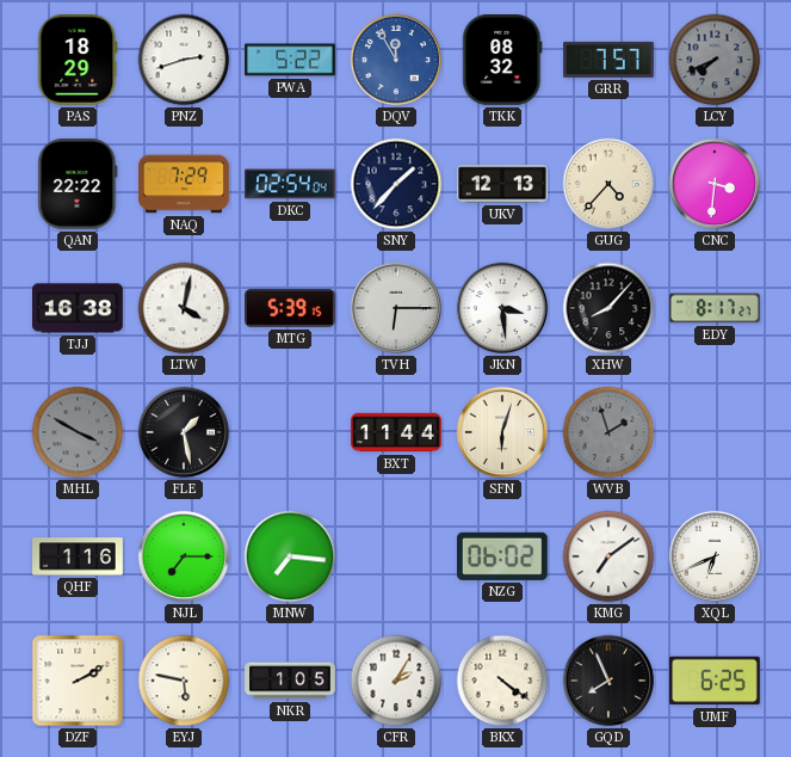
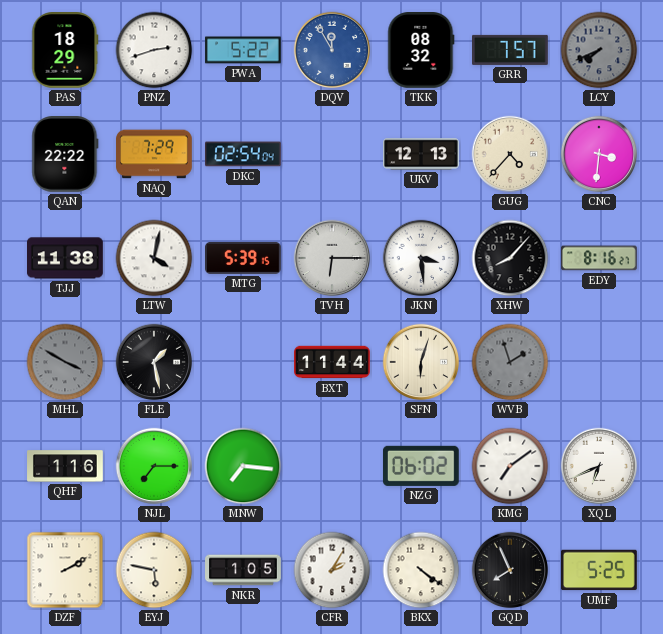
SNY: 1:37 -> none
TJJ: 16:38 -> 11:38
EDY: 8:17 -> 8:16
UMF: 6:25 -> 5:25
